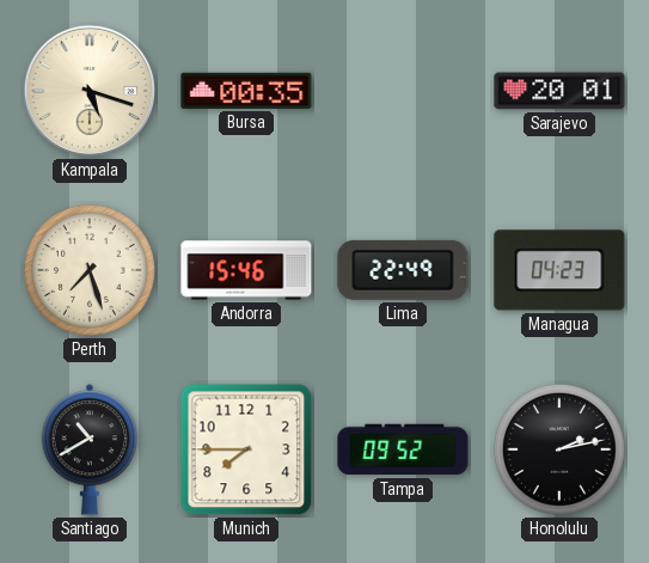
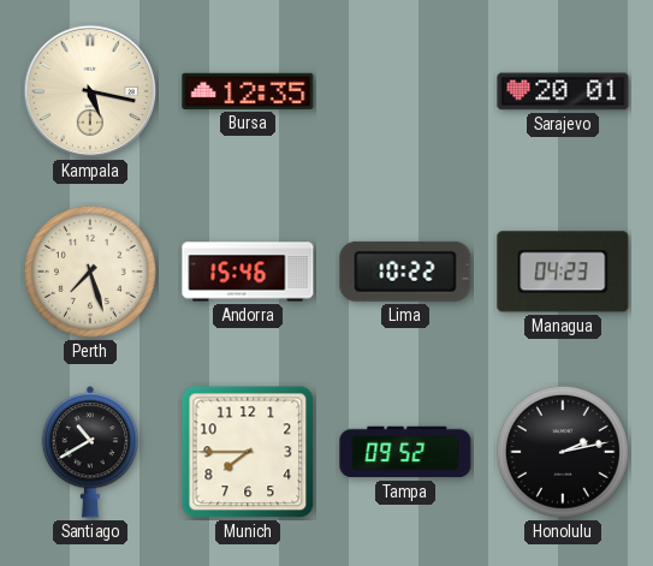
Kampala: 5:18 -> 5:17
Bursa: 00:35 -> 12:35
Lima: 22:49 -> 10:22
